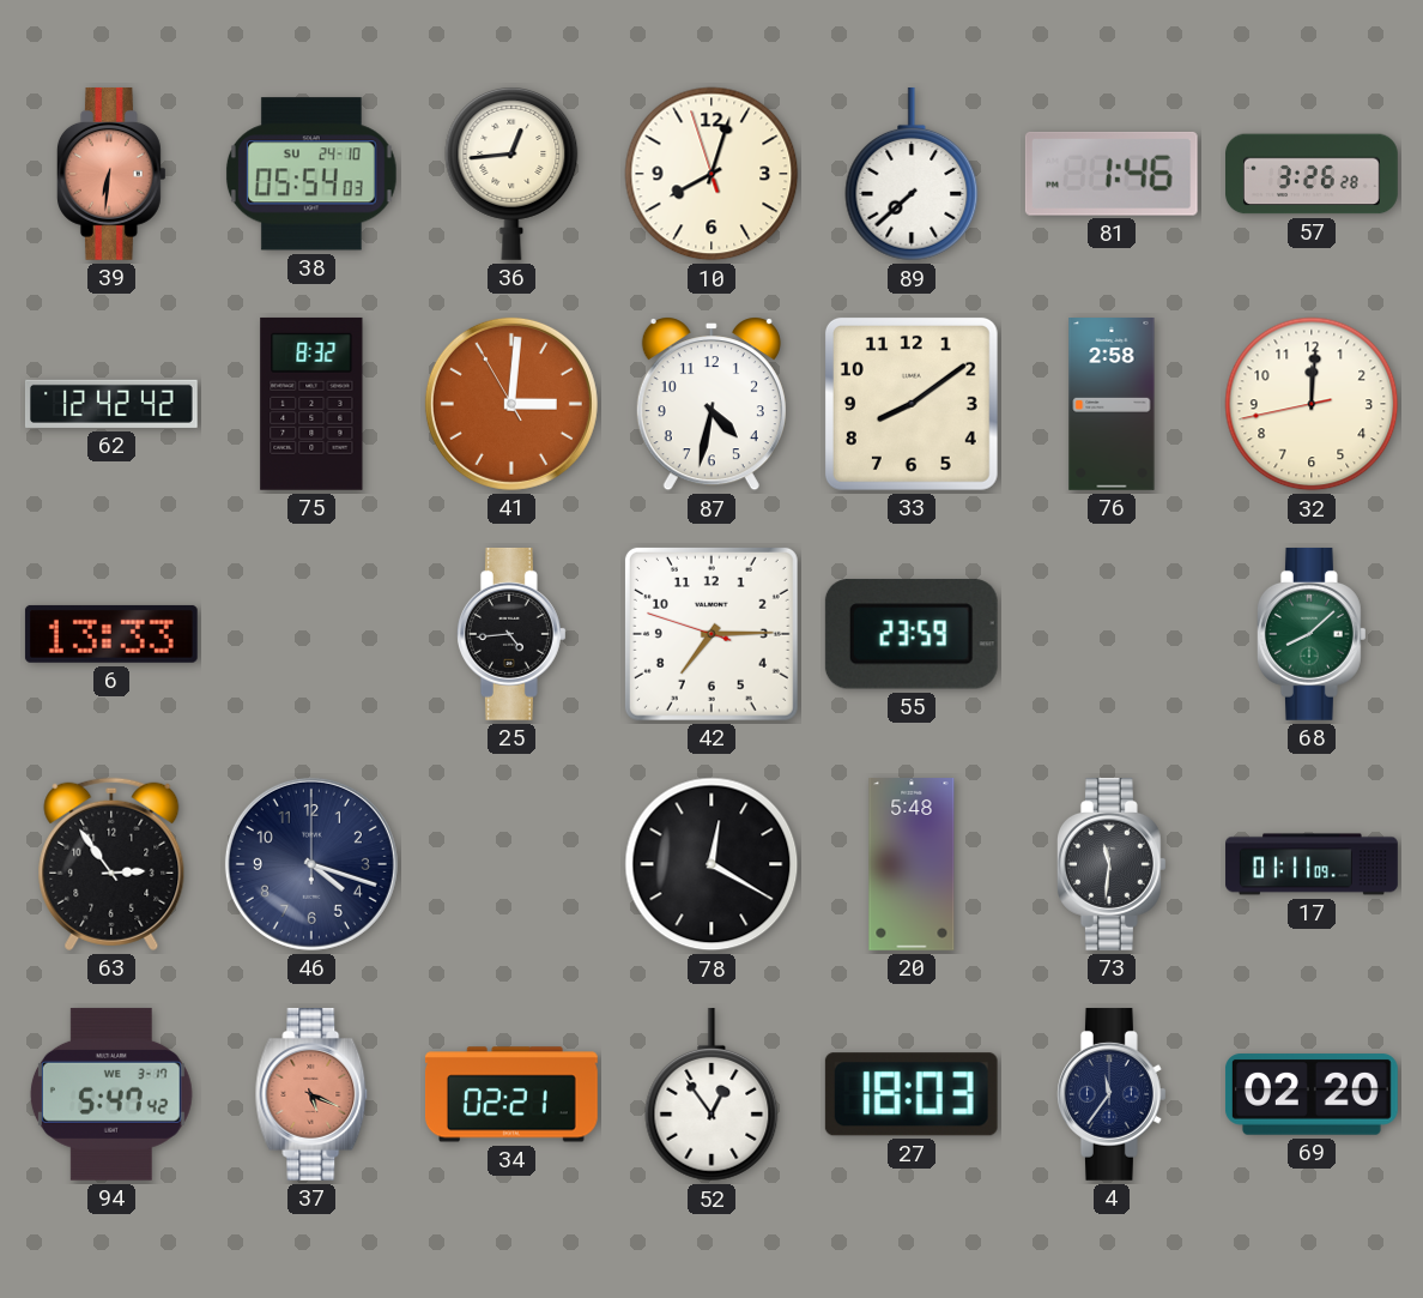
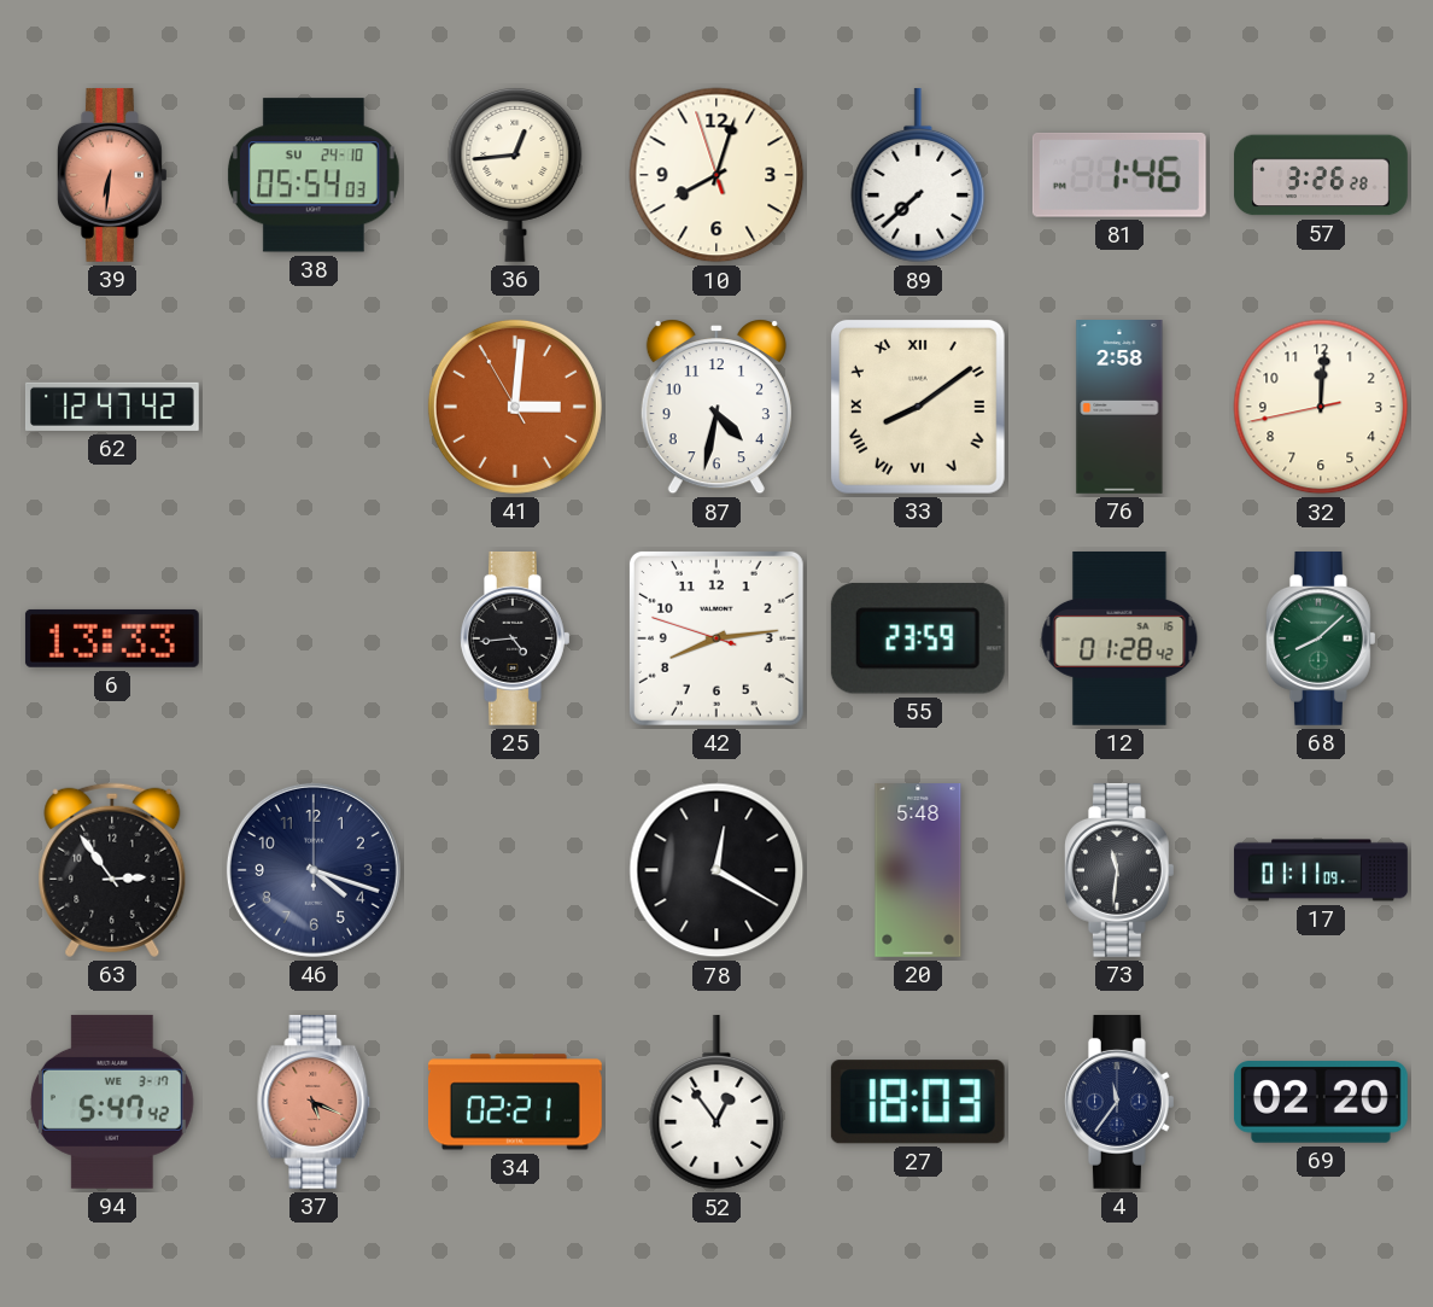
62: 12:42 -> 12:47
75: 8:32 -> none
33 numerals: Arabic -> Roman
42: 7:14 -> 8:13
12: none -> 01:28
